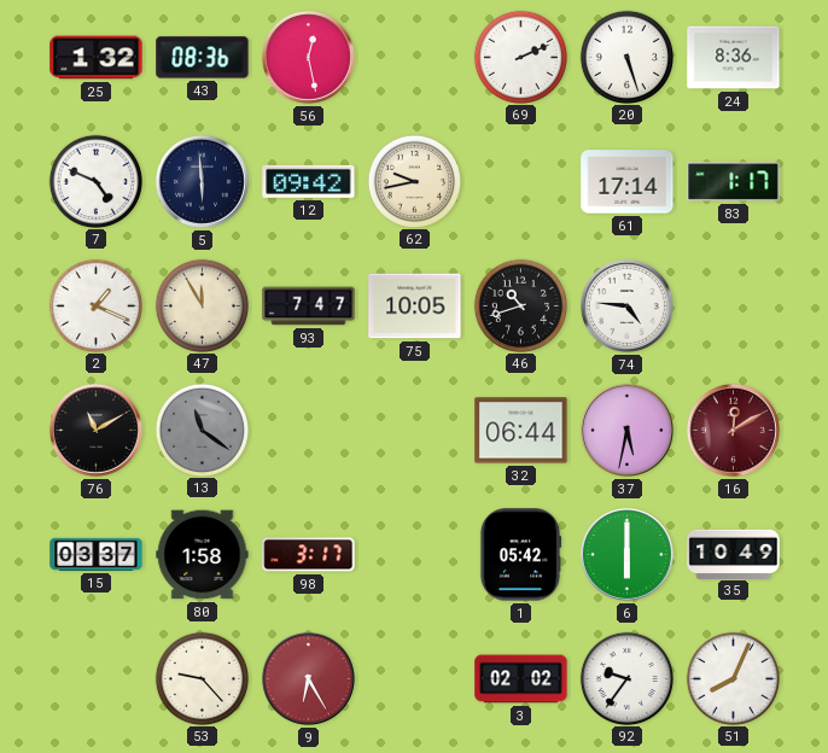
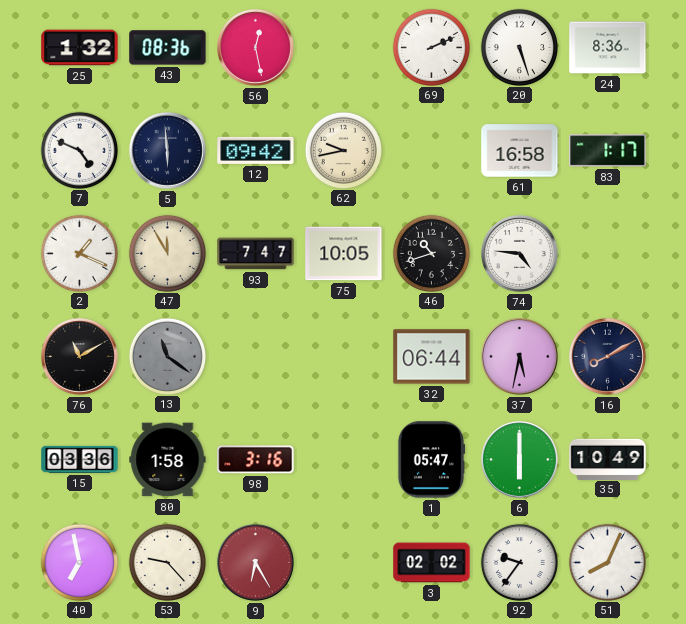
61: 17:14 -> 16:58
16: 12:10 -> 8:10
16 dial: burgundy -> navy
15: 03:37 -> 03:36
98: 3:17 -> 3:16
1: 05:42 -> 05:47
40: none -> 6:58
